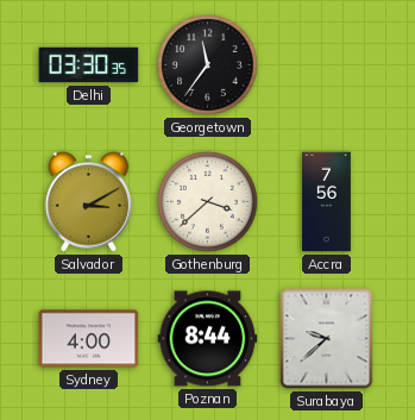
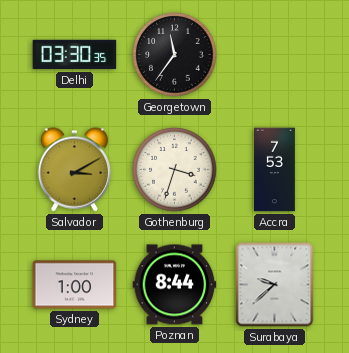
Gothenburg: 3:38 -> 3:33
Accra: 7:56 -> 7:53
Sydney: 4:00 -> 1:00
